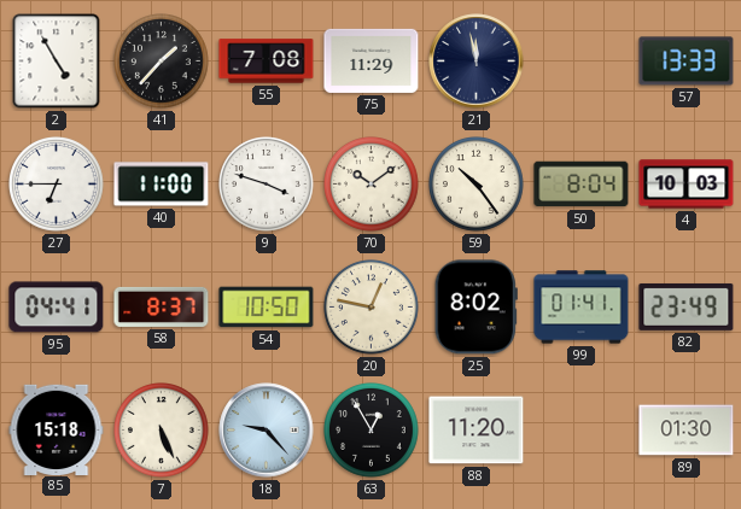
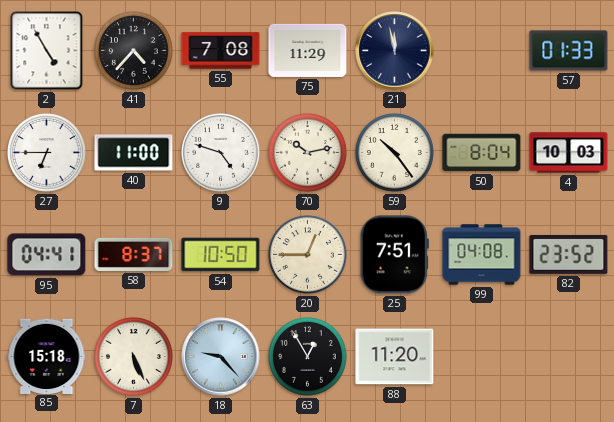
41: 1:37 -> 4:37
57: 13:33 -> 01:33
9: 3:48 -> 4:48
70: 10:09 -> 10:13
20: 12:47 -> 12:45
25: 8:02 -> 7:51
99: 01:41 -> 04:08
82: 23:49 -> 23:52
89: 01:30 -> none
